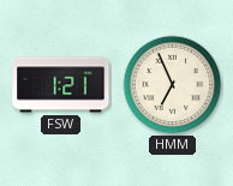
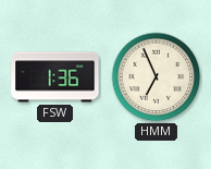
FSW: 1:21 -> 1:36
